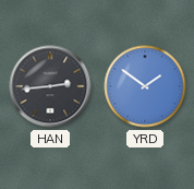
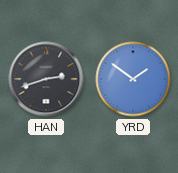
HAN: 2:44 -> 2:42
